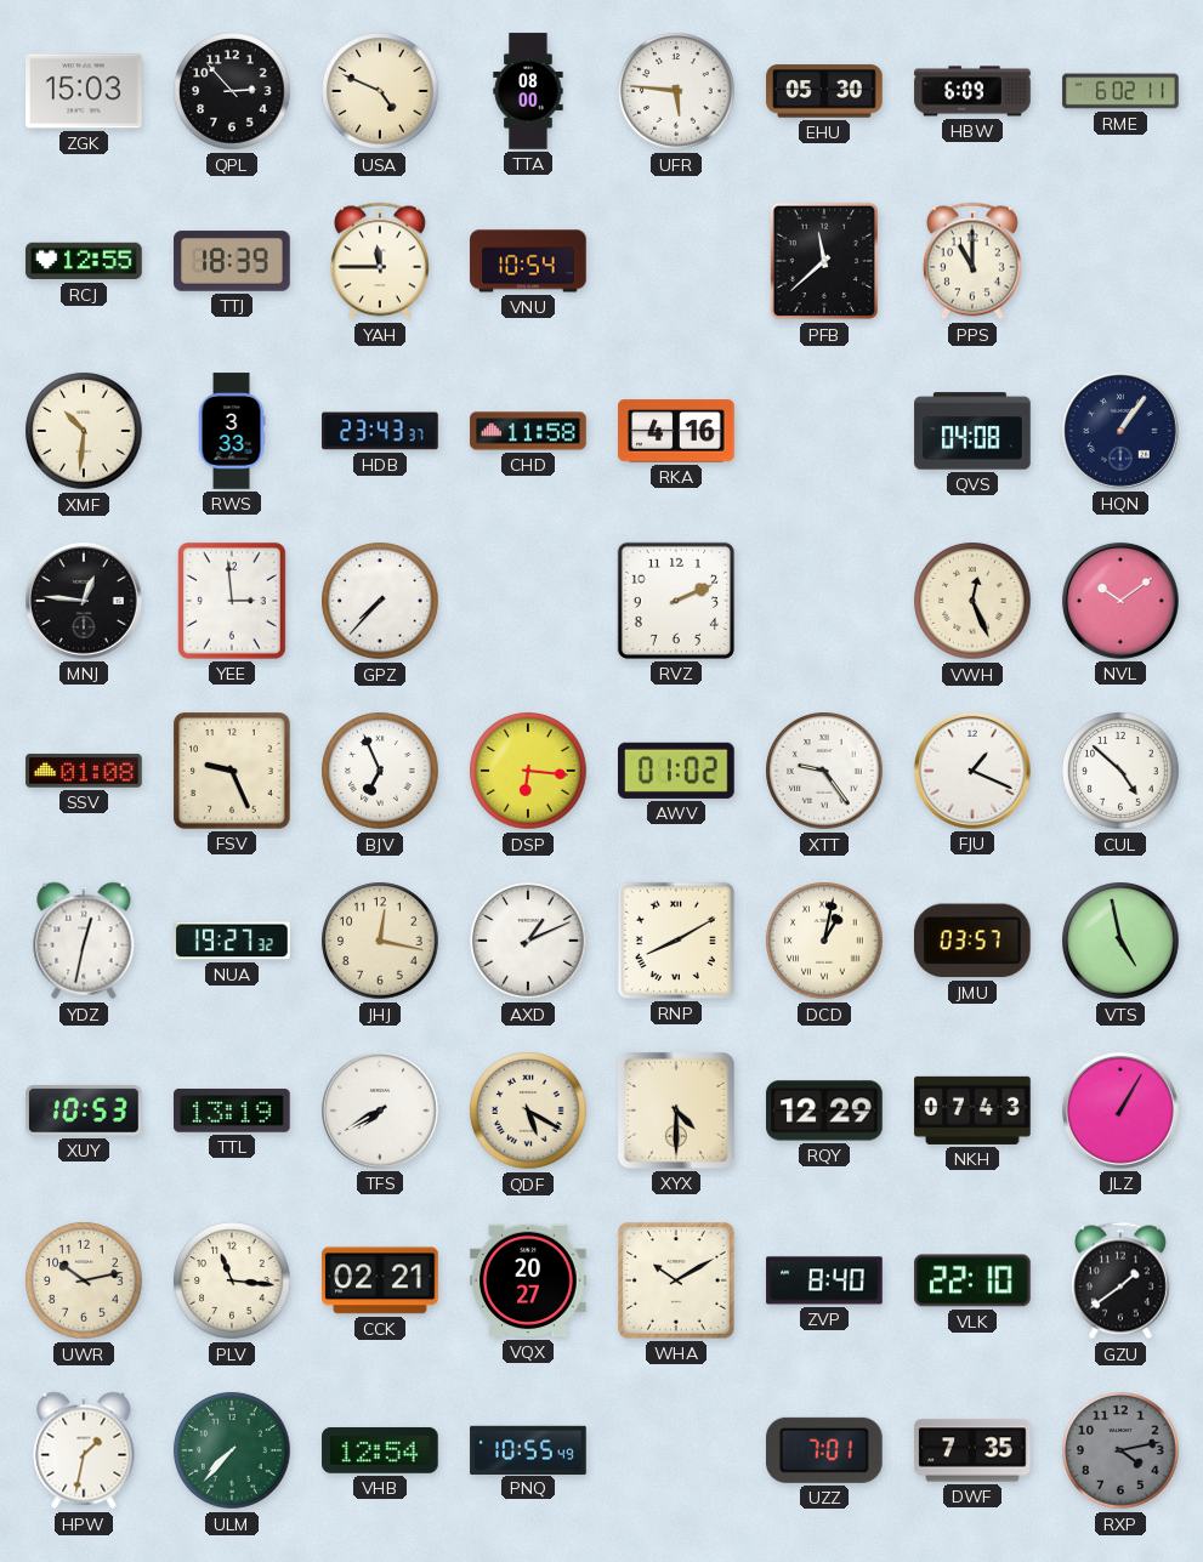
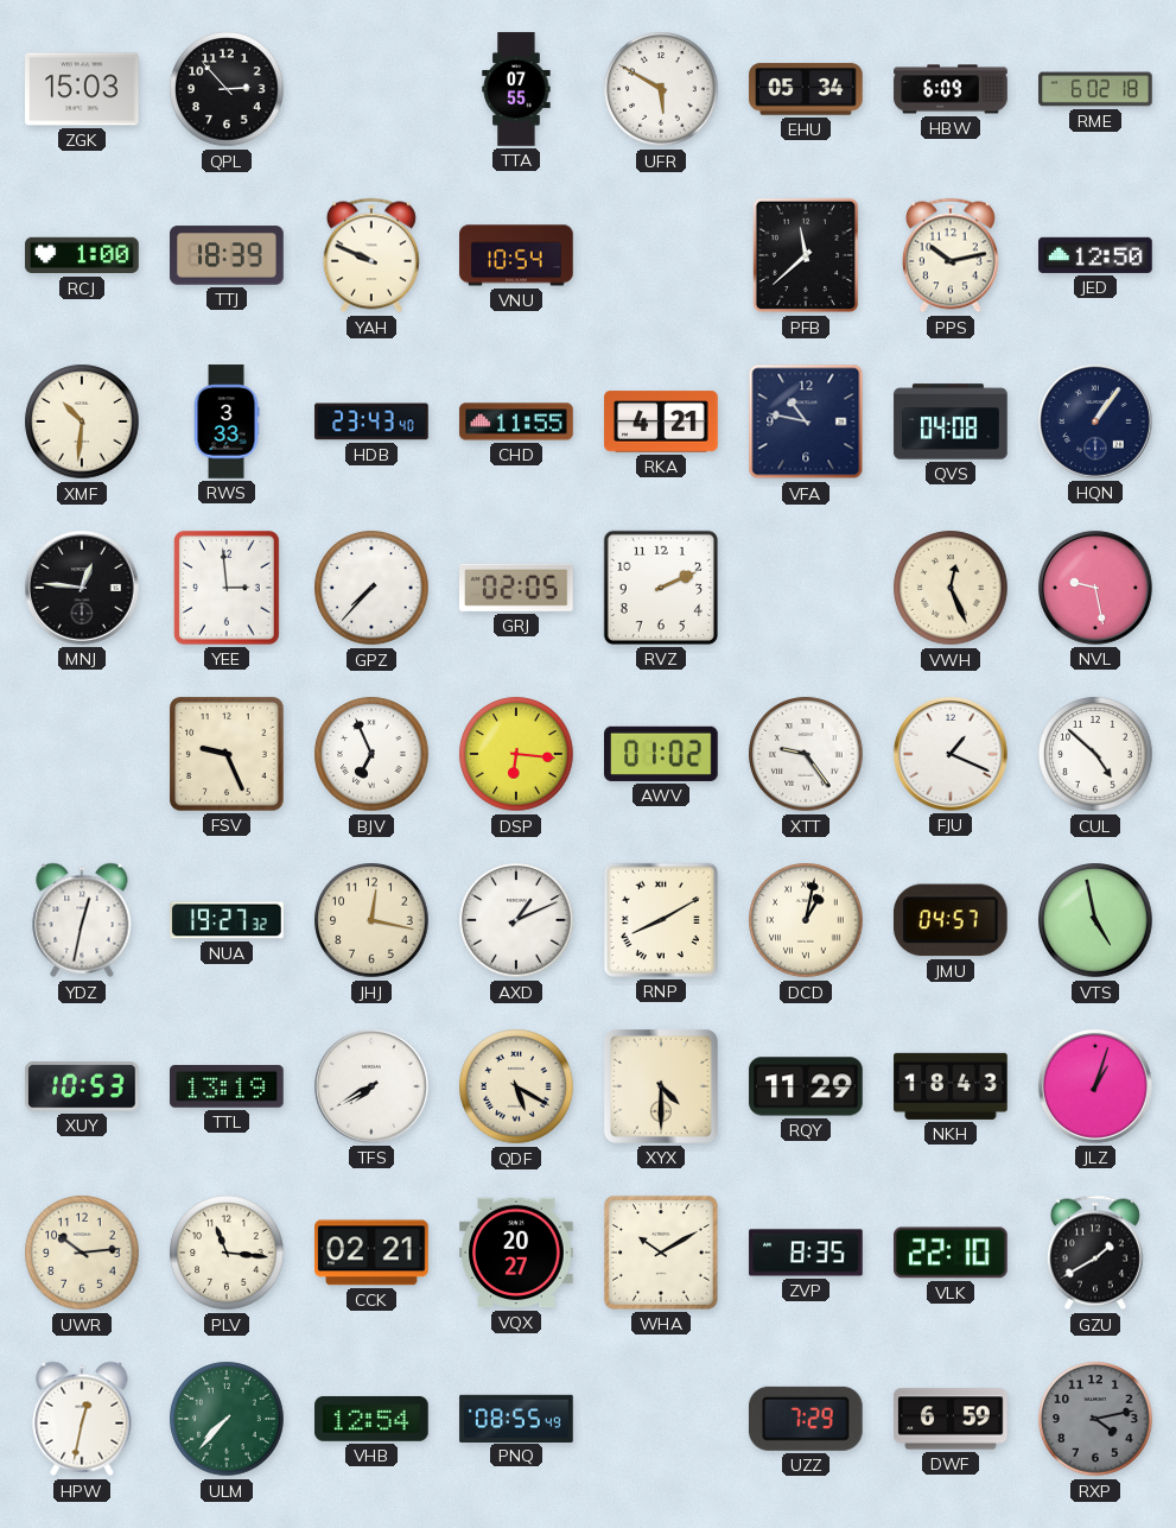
USA: 4:49 -> none
TTA: 08:00 -> 07:55
UFR: 5:46 -> 5:50
EHU: 05:30 -> 05:34
RME: 6:02:11 -> 6:02:18
RCJ: 12:55 -> 1:00
YAH: 11:45 -> 9:49
PPS: 11:00 -> 10:13
JED: none -> 12:50
HDB: 23:43:37 -> 23:43:40
CHD: 11:58 -> 11:55
RKA: 4:16 -> 4:21
VFA: none -> 10:47
GRJ: none -> 02:05
NVL: 10:09 -> 9:28
SSV: 01:08 -> none
JMU: 03:57 -> 04:57
RQY: 12:29 -> 11:29
NKH: 07:43 -> 18:43
JLZ: 1:05 -> 1:03
UWR: 10:13 -> 10:14
ZVP: 8:40 -> 8:35
GZU: 1:39 -> 1:40
HPW: 1:32 -> 12:32
PNQ: 10:55 -> 08:55
UZZ: 7:01 -> 7:29
DWF: 7:35 -> 6:59
